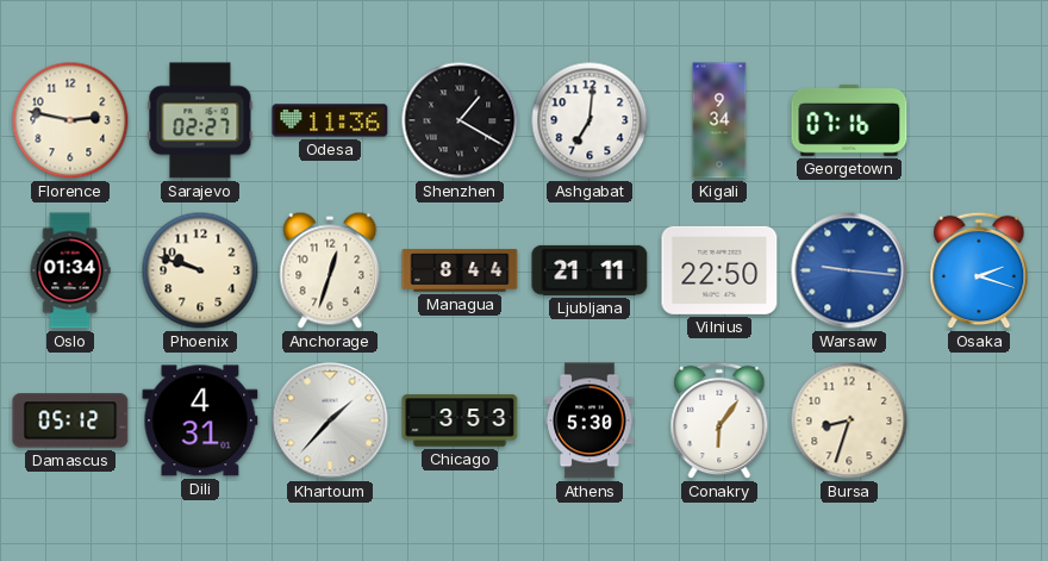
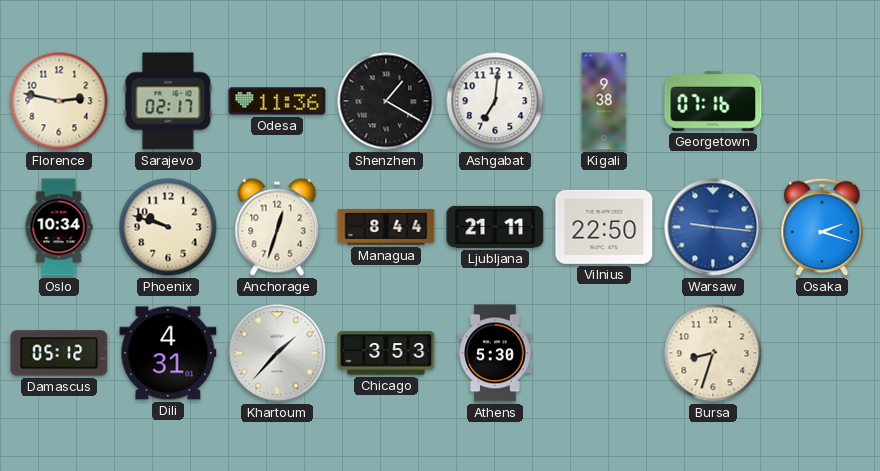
Sarajevo: 02:27 -> 02:17
Kigali: 9:34 -> 9:38
Oslo: 01:34 -> 10:34
Conakry: 6:06 -> none
